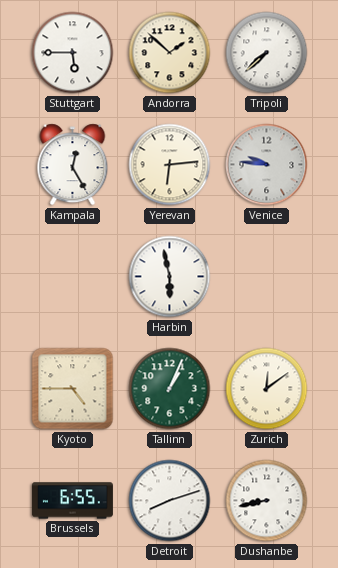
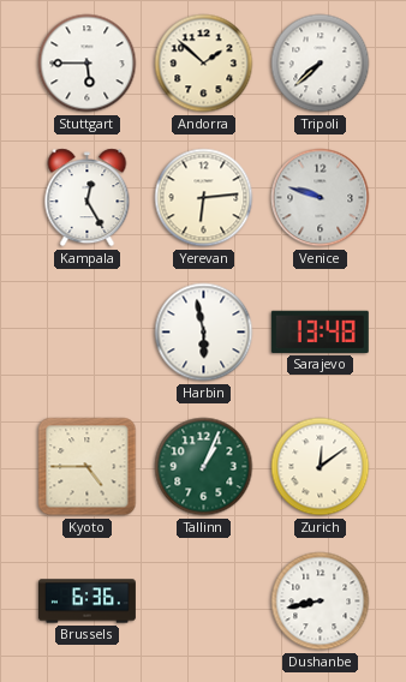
Venice: 9:46 -> 9:48
Sarajevo: none -> 13:48
Brussels: 6:55 -> 6:36
Detroit: 8:12 -> none
